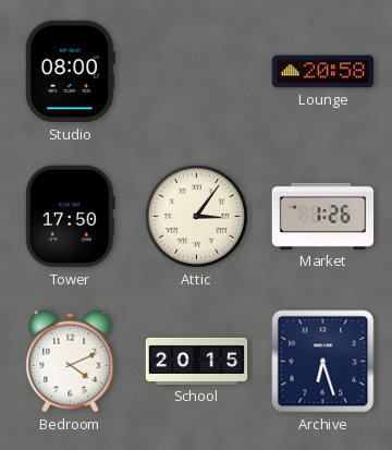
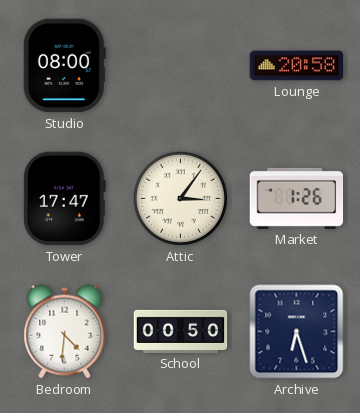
Tower: 17:50 -> 17:47
Bedroom: 4:11 -> 4:31
School: 20:15 -> 00:50
